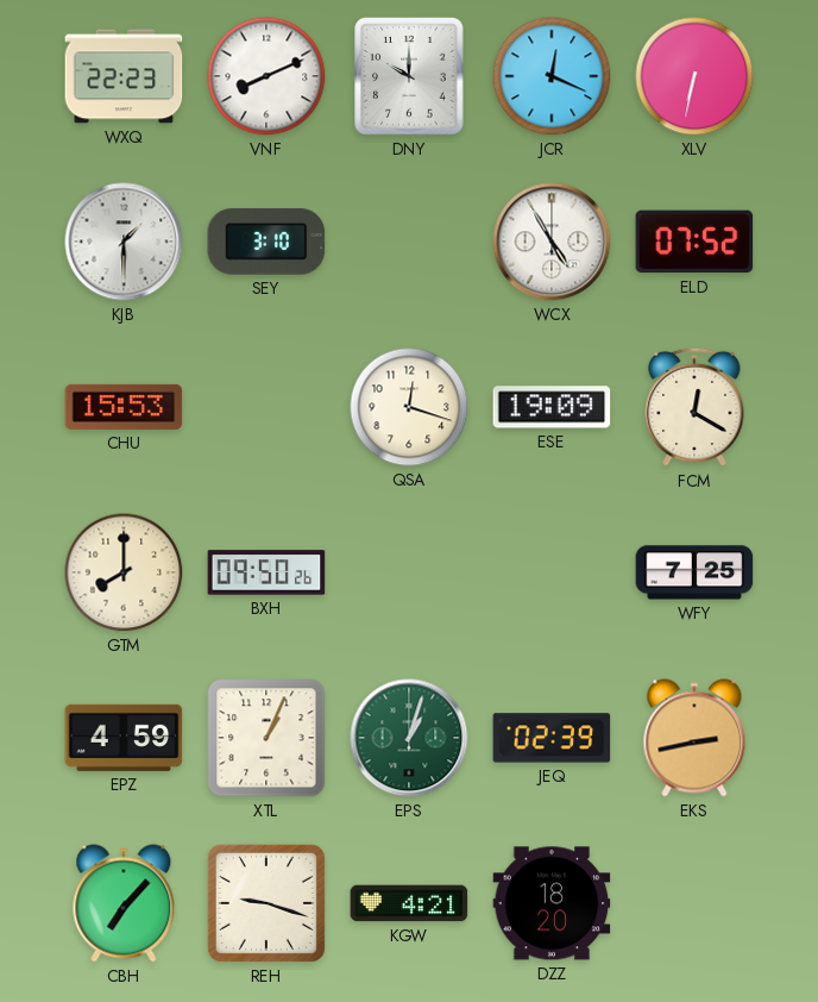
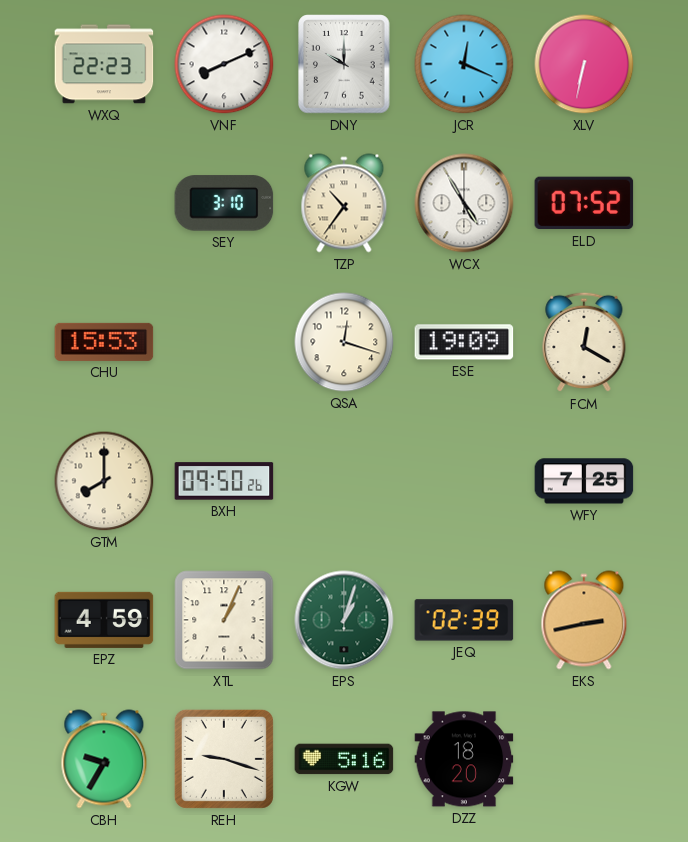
KJB: 1:30 -> none
TZP: none -> 10:36
CBH: 7:07 -> 9:35
KGW: 4:21 -> 5:16
